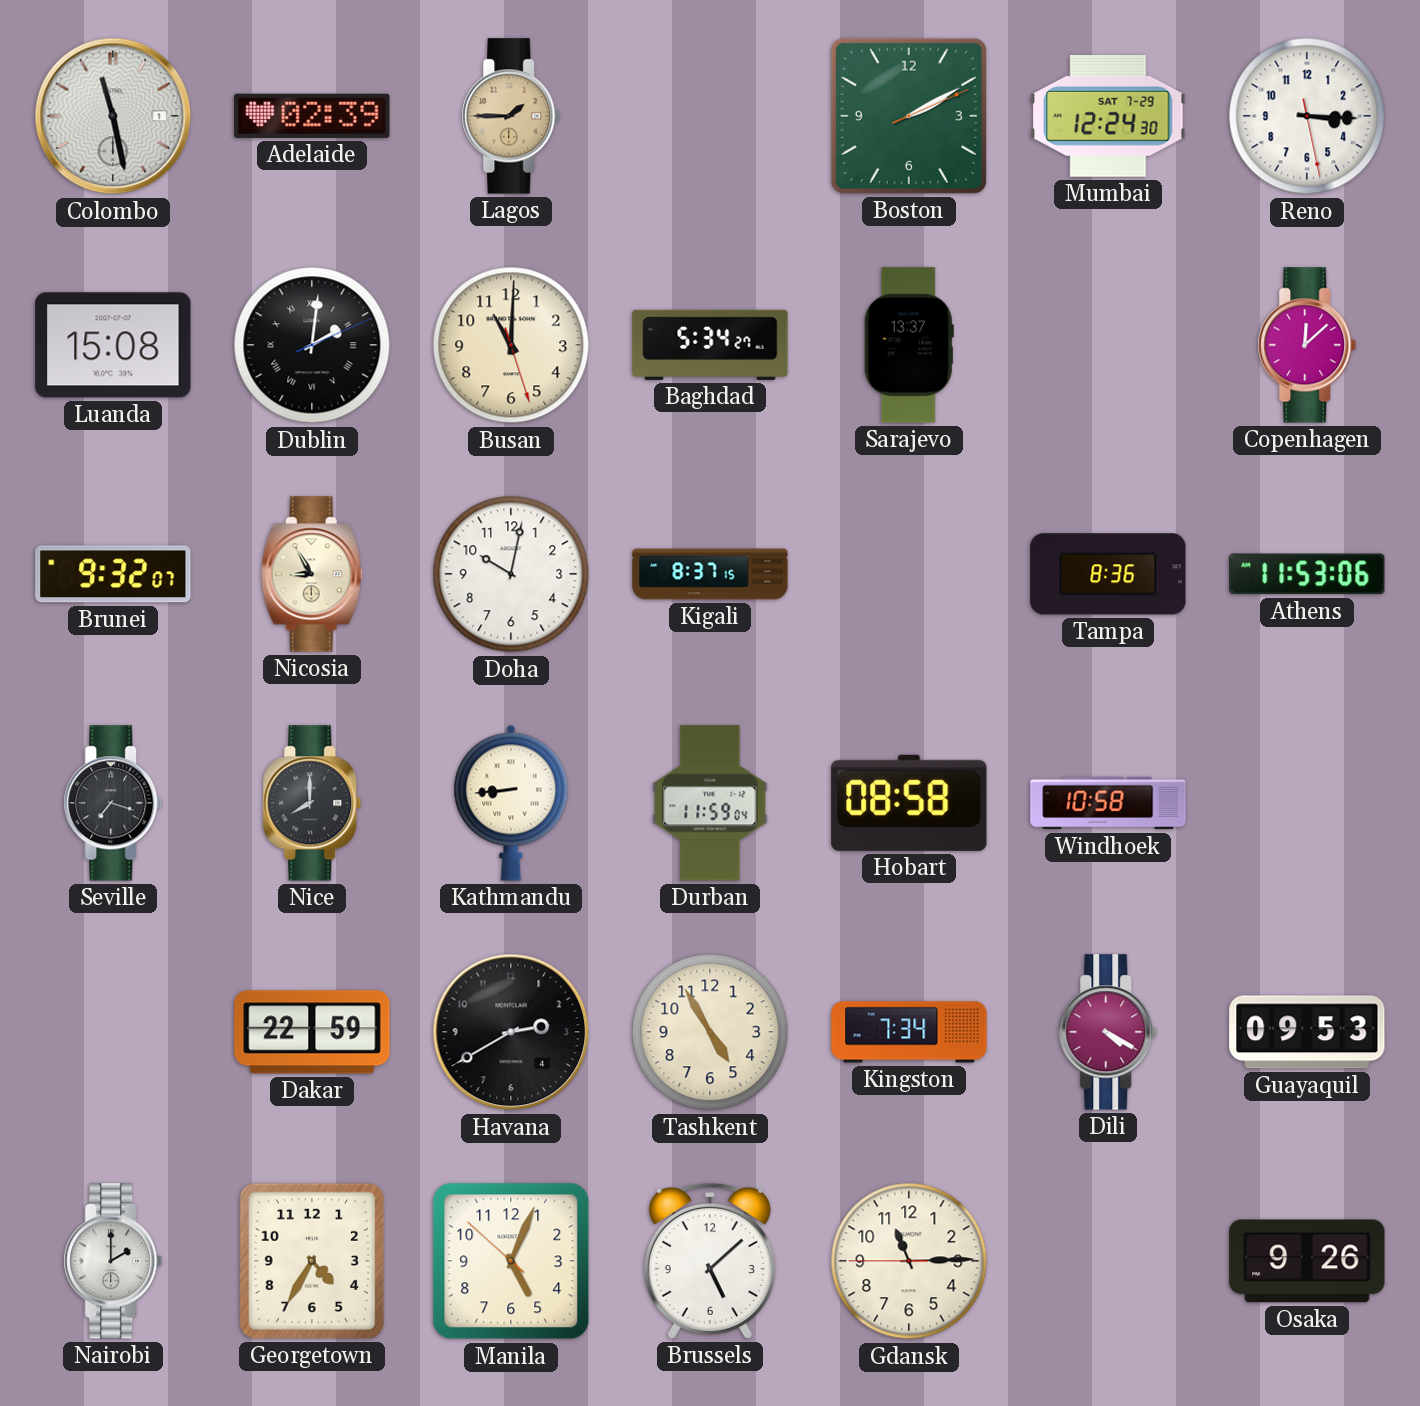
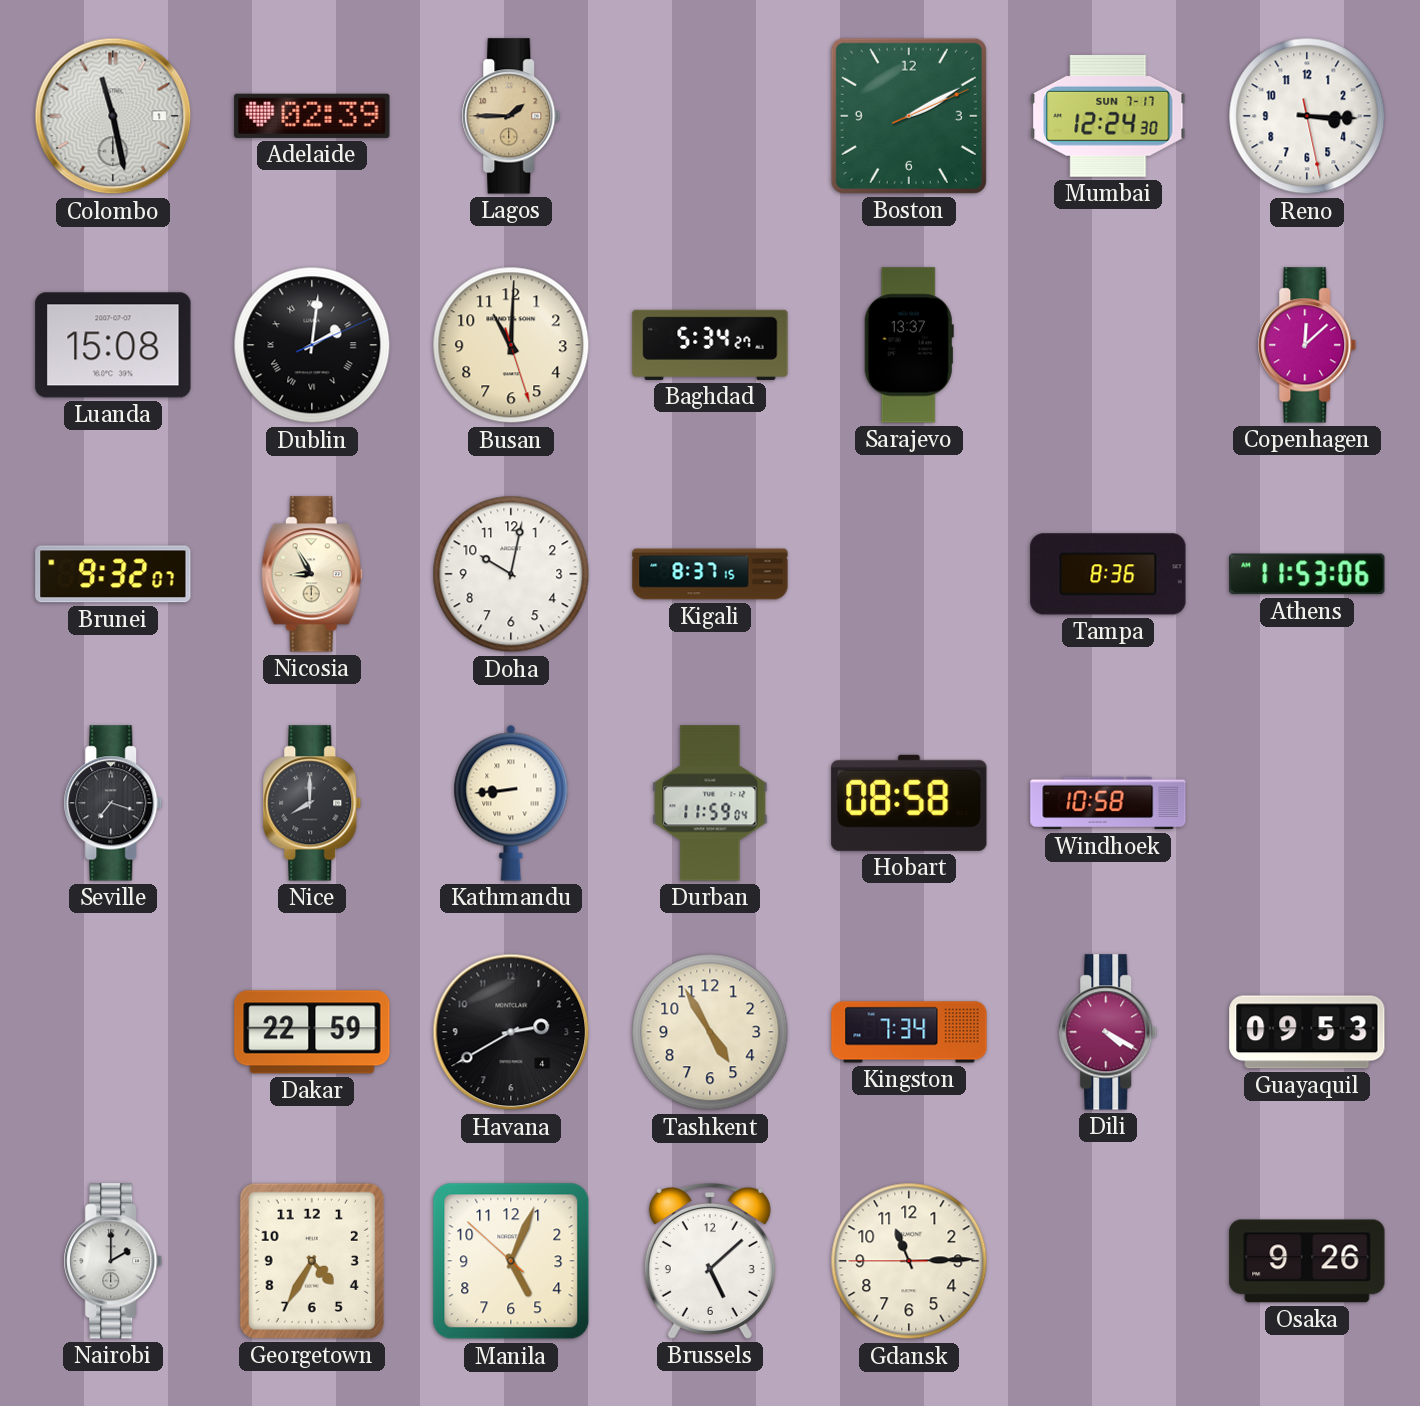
Mumbai date: SAT 7-29 -> SUN 7-17
